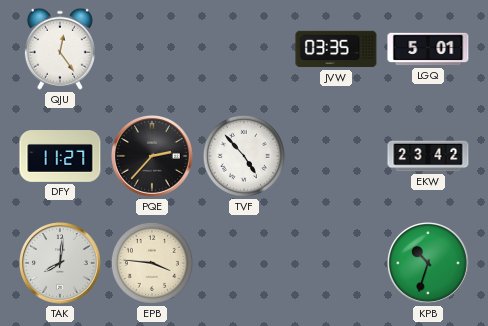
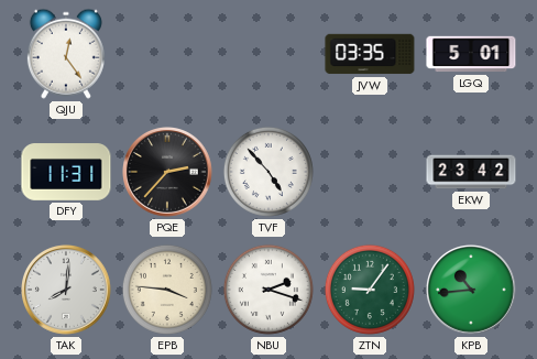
DFY: 11:27 -> 11:31
NBU: none -> 2:18
ZTN: none -> 9:06
KPB: 10:33 -> 10:44
